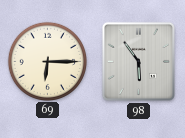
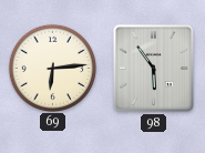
69: 6:15 -> 6:14
